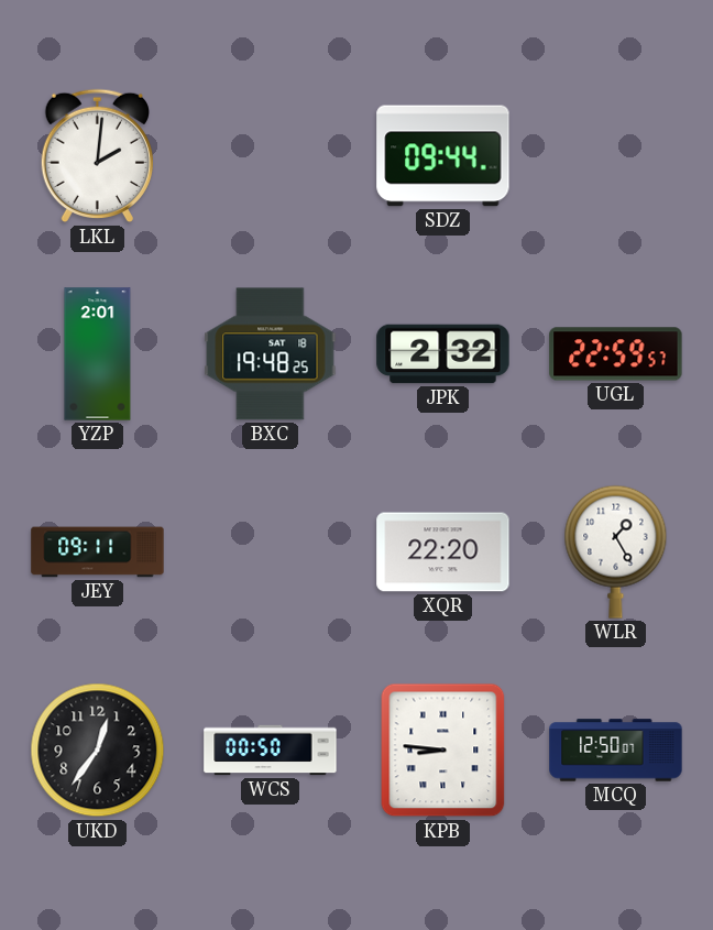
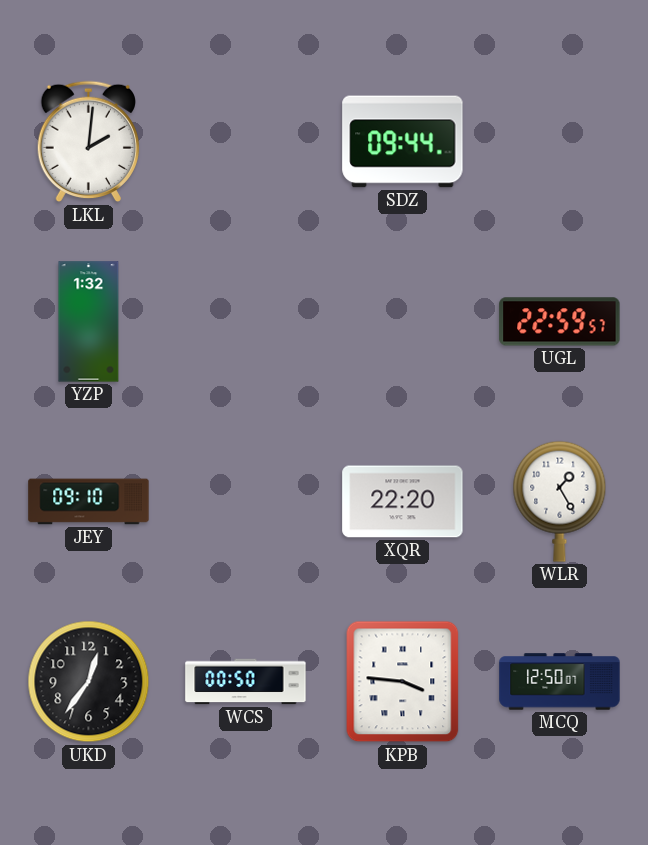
YZP: 2:01 -> 1:32
BXC: 19:48 -> none
JPK: 2:32 -> none
JEY: 09:11 -> 09:10
KPB: 8:46 -> 3:46
